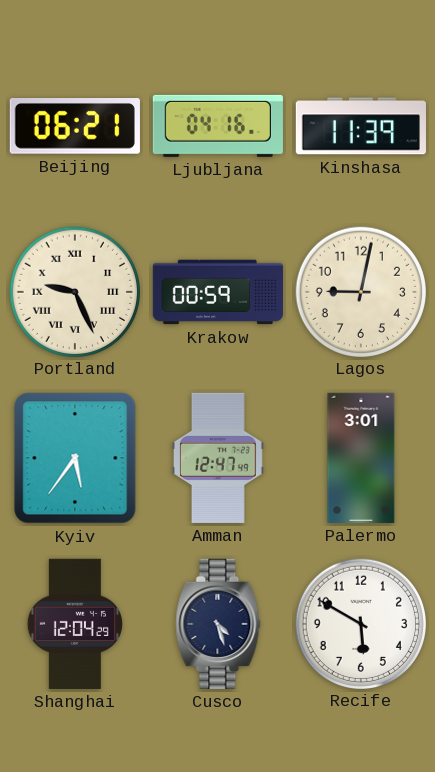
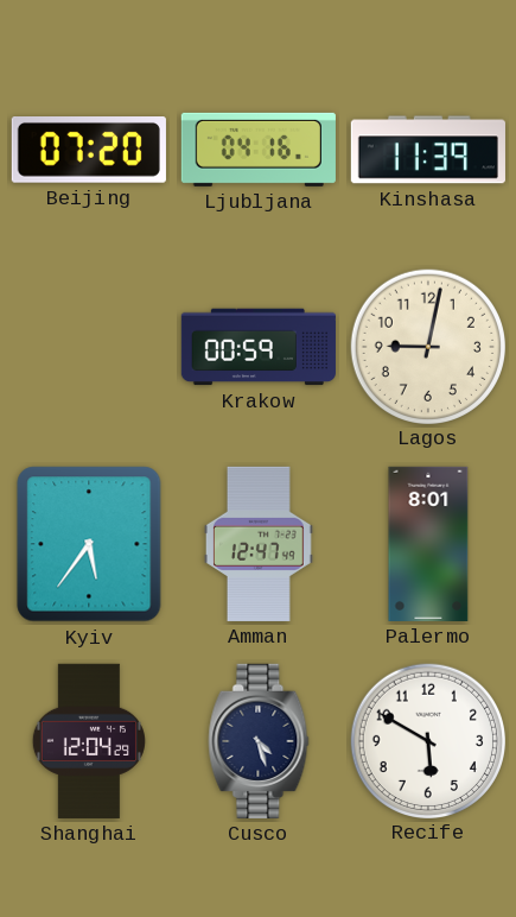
Beijing: 06:21 -> 07:20
Portland: 9:26 -> none
Palermo: 3:01 -> 8:01
